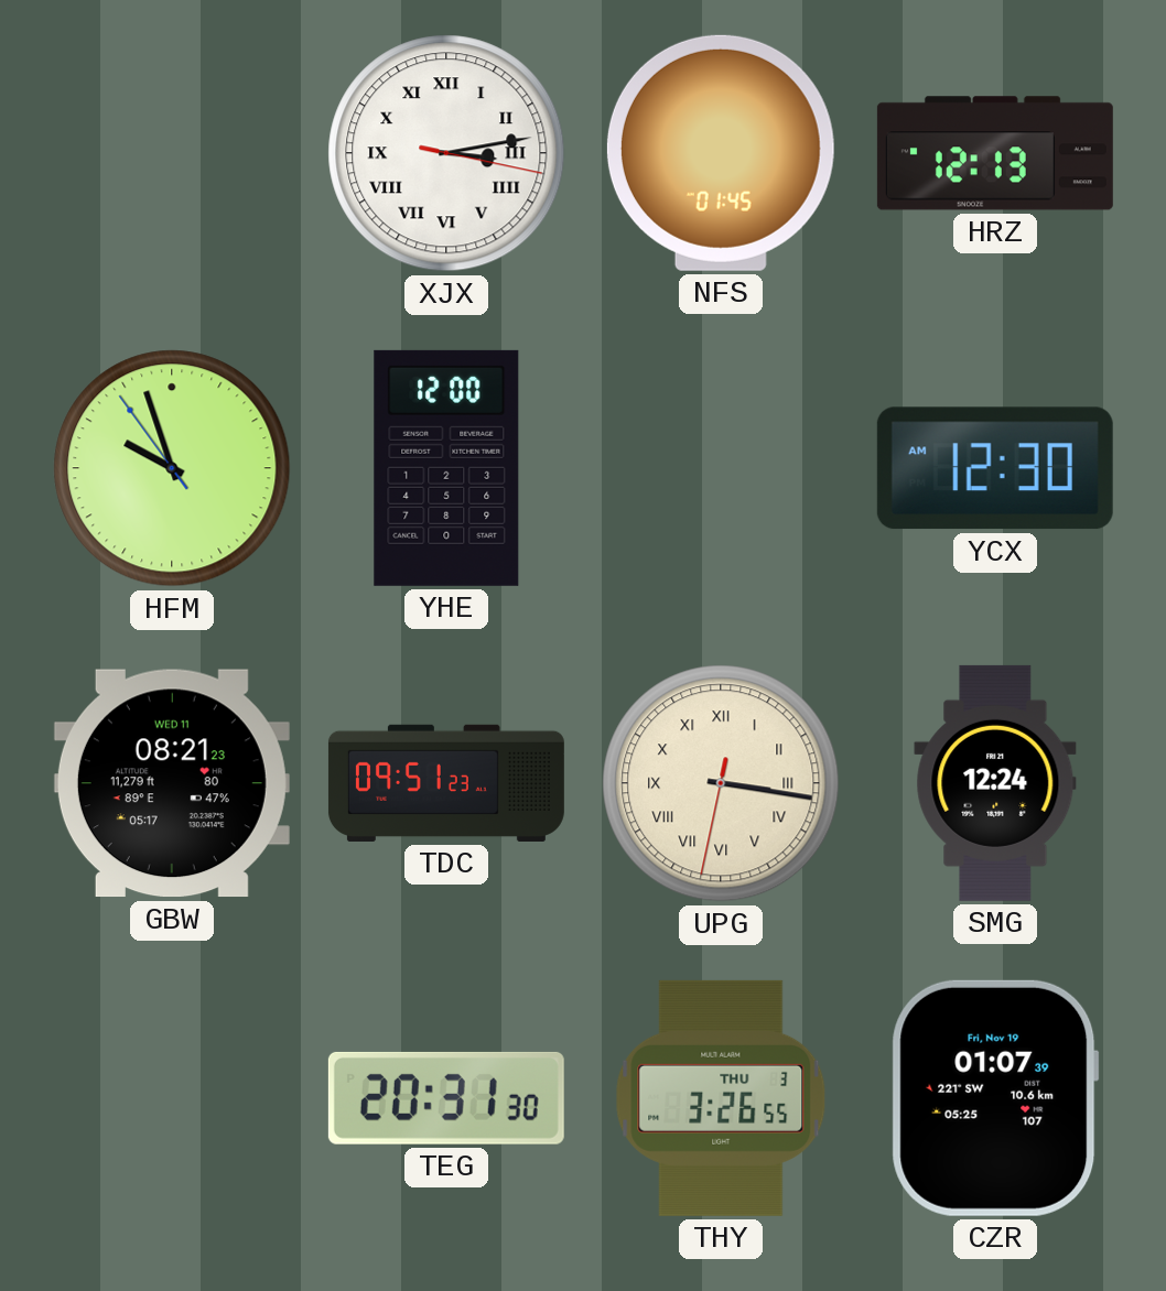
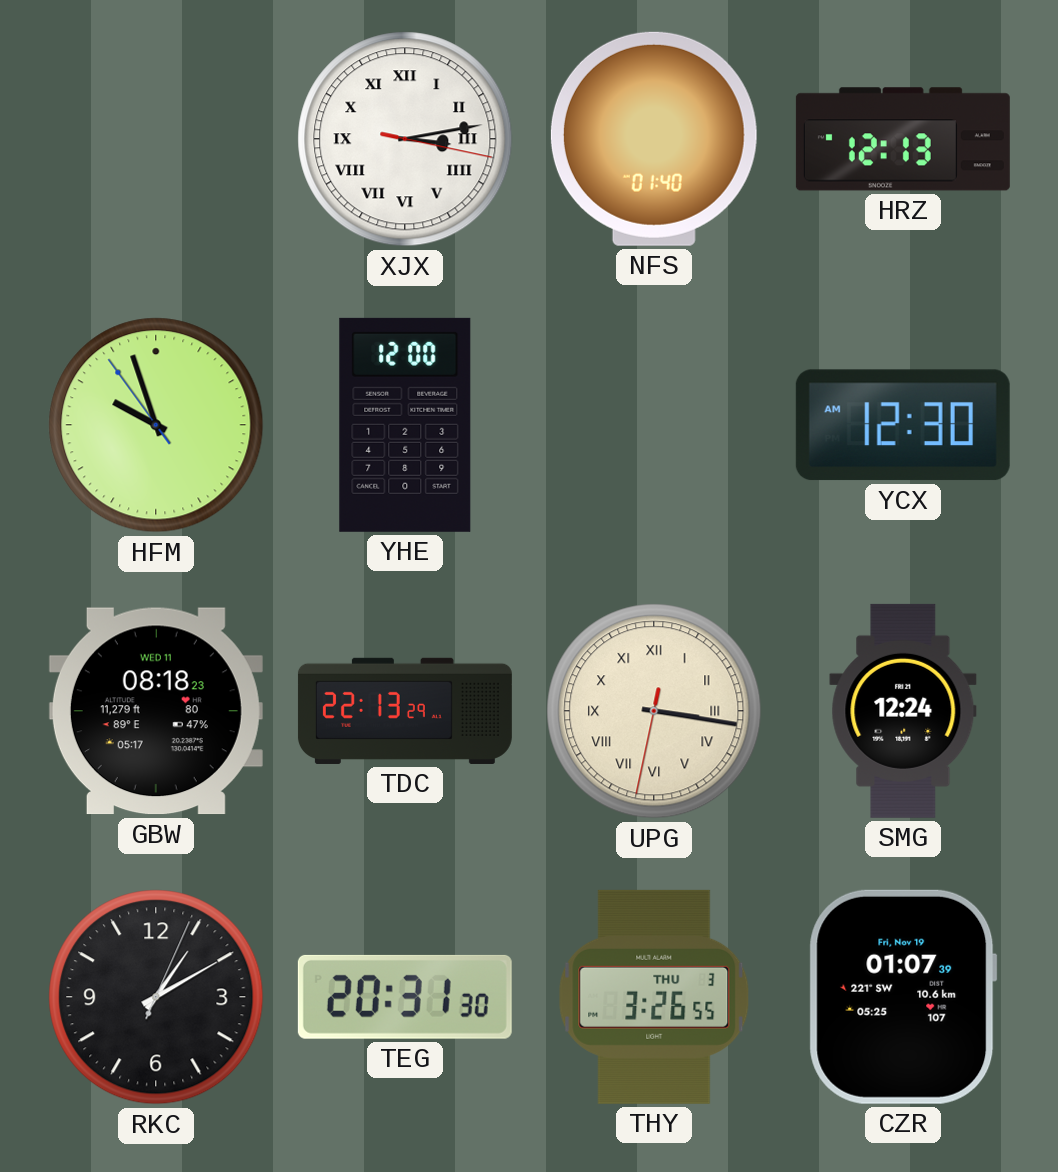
NFS: 01:45 -> 01:40
GBW: 08:21 -> 08:18
TDC: 09:51 -> 22:13
RKC: none -> 1:10
